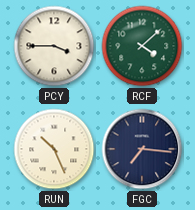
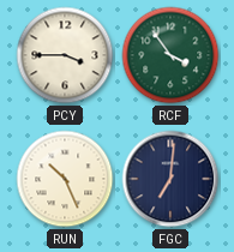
RCF: 4:08 -> 3:54
FGC: 7:16 -> 7:01
